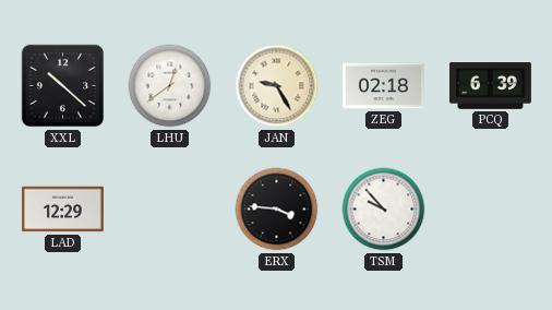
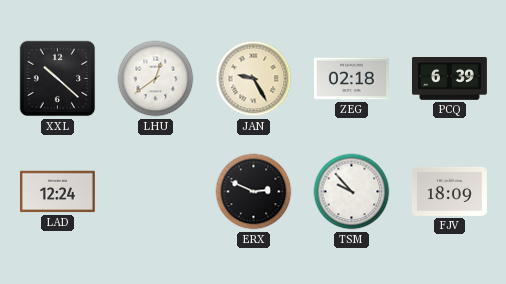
LAD: 12:29 -> 12:24
ERX: 3:46 -> 2:49
FJV: none -> 18:09
